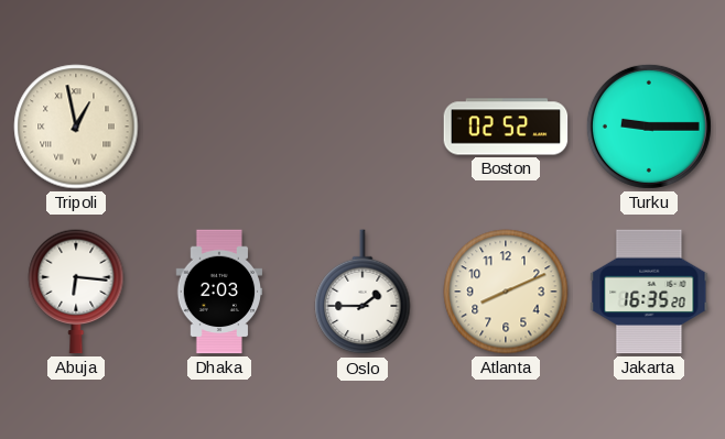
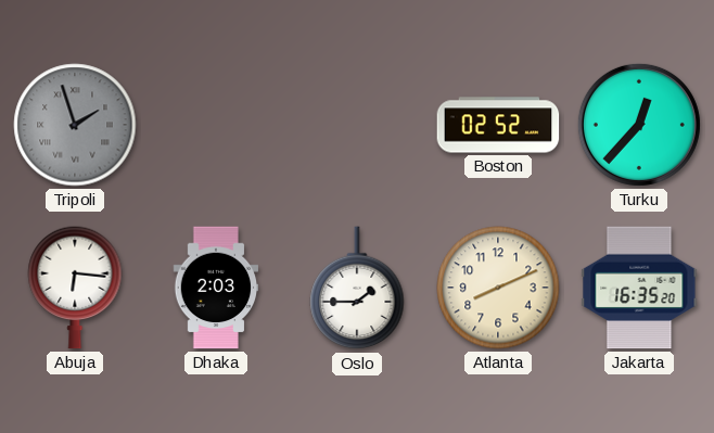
Tripoli: 12:58 -> 1:57
Tripoli dial: cream -> grey
Turku: 9:15 -> 12:37
